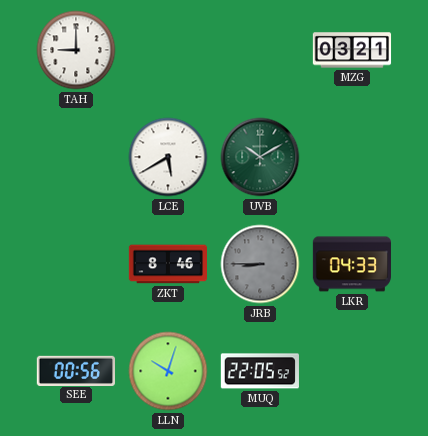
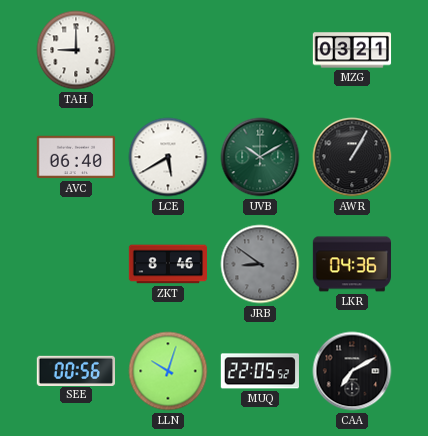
AVC: none -> 06:40
AWR: none -> 1:05
JRB: 8:45 -> 8:51
LKR: 04:33 -> 04:36
CAA: none -> 7:10
